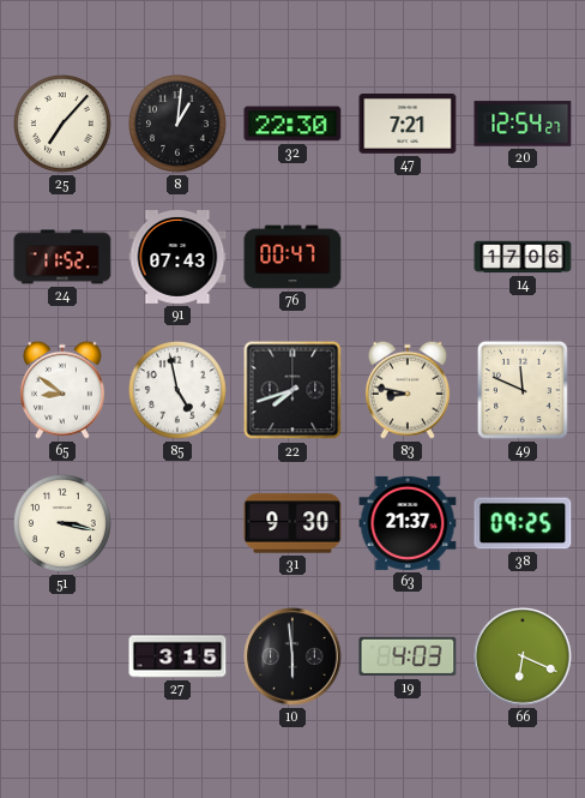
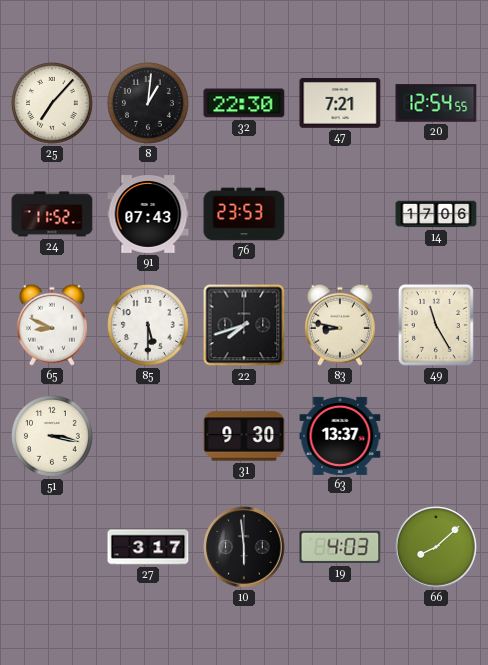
20: 12:54:27 -> 12:54:55
76: 00:47 -> 23:53
65: 8:51 -> 8:49
85: 4:58 -> 5:30
49: 11:49 -> 11:25
63: 21:37 -> 13:37
38: 09:25 -> none
27: 3:15 -> 3:17
66: 6:19 -> 8:08
